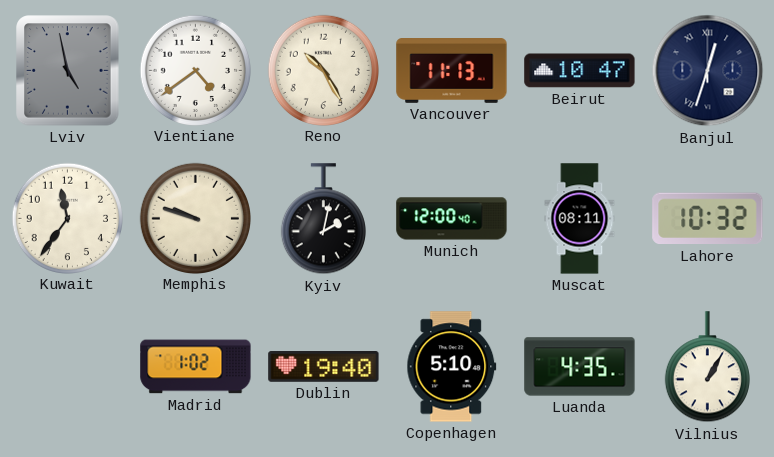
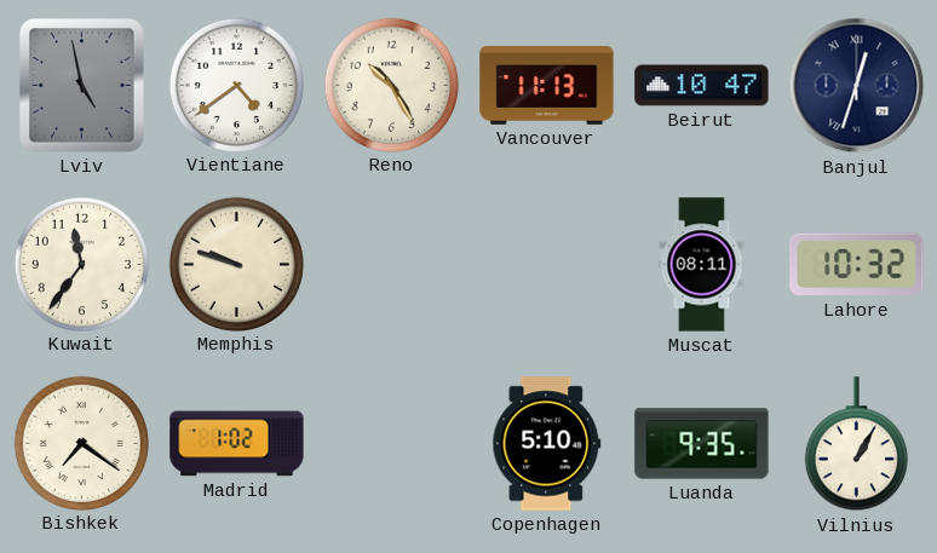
Kyiv: 2:02 -> none
Munich: 12:00 -> none
Bishkek: none -> 7:21
Dublin: 19:40 -> none
Luanda: 4:35 -> 9:35
